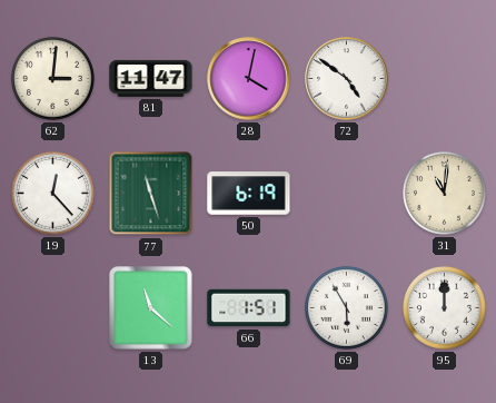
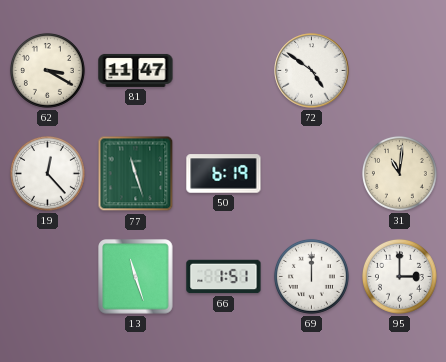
62: 3:01 -> 3:20
28: 4:02 -> none
13: 11:22 -> 11:27
69: 5:55 -> 12:00
95: 12:00 -> 3:00
